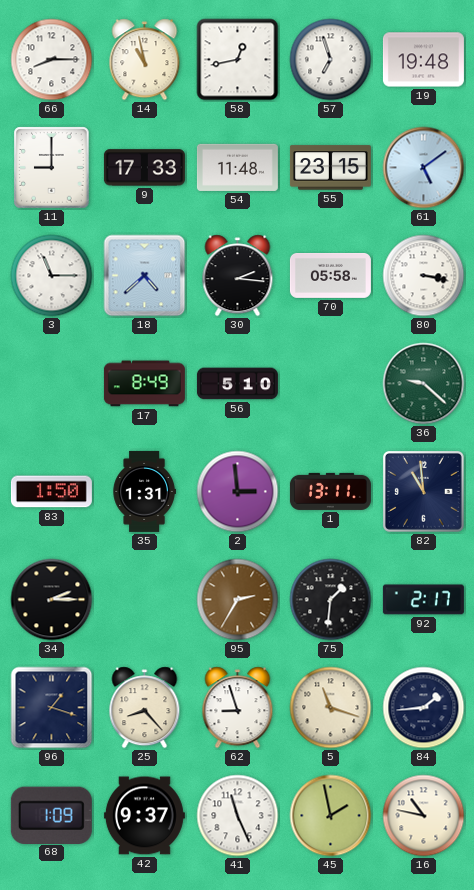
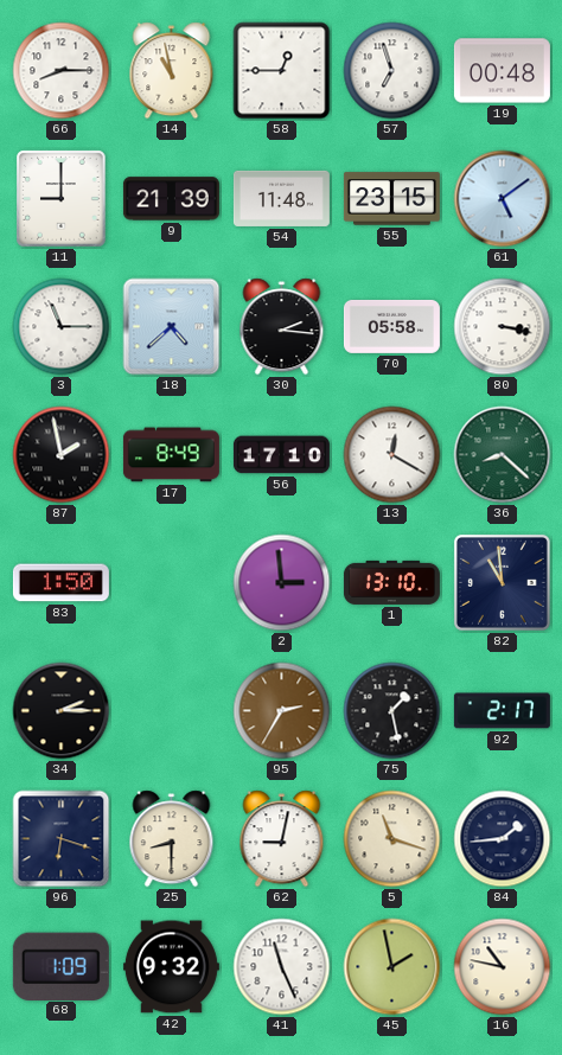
58: 12:43 -> 12:45
19: 19:48 -> 00:48
9: 17:33 -> 21:39
87: none -> 1:58
56: 5:10 -> 17:10
13: none -> 12:20
36: 9:22 -> 8:22
35: 1:31 -> none
1: 13:11 -> 13:10
75: 1:31 -> 1:28
96: 1:18 -> 6:18
25: 8:23 -> 8:30
62: 8:57 -> 9:02
42: 9:37 -> 9:32
